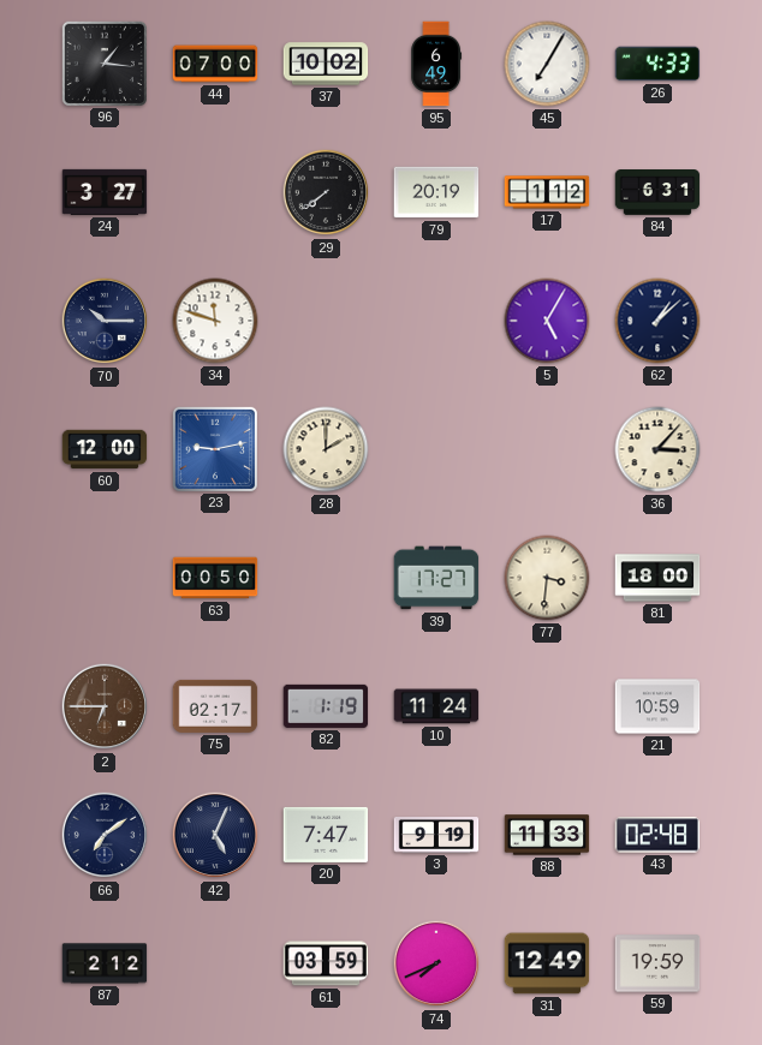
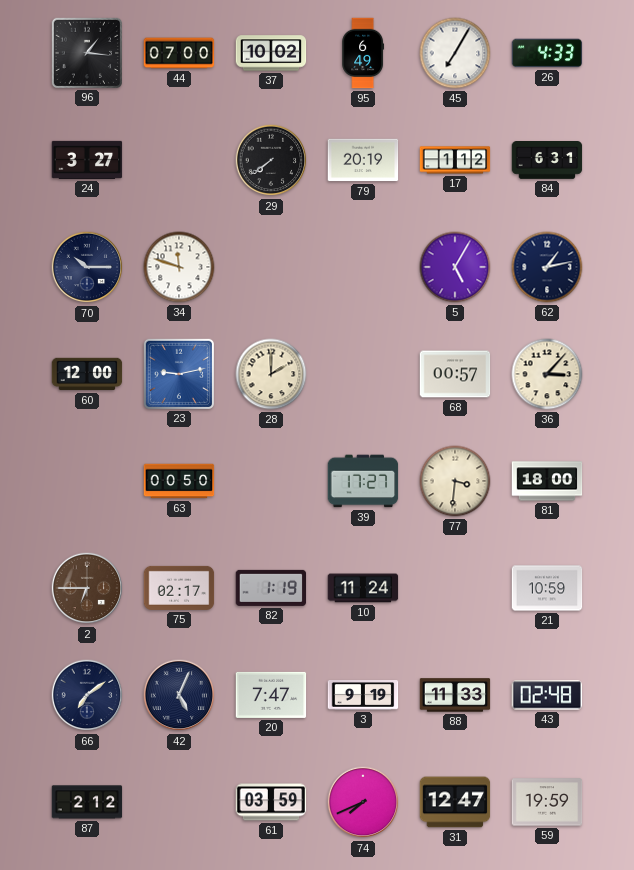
62: 1:08 -> 1:13
68: none -> 00:57
31: 12:49 -> 12:47
